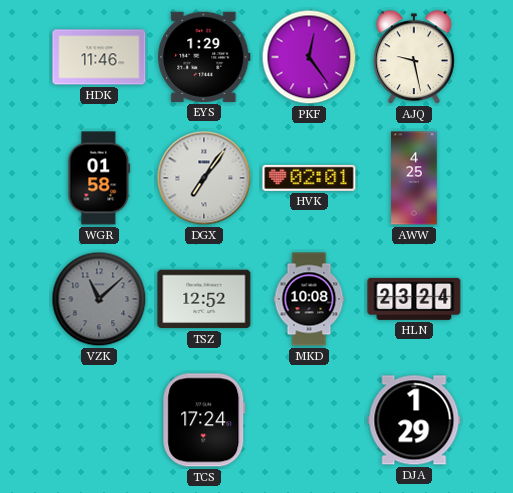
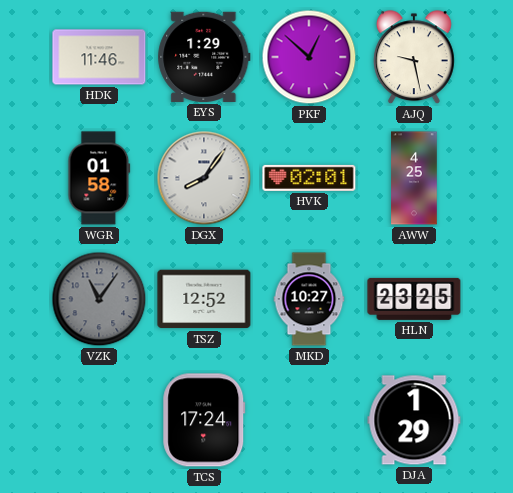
PKF: 12:24 -> 12:52
DGX: 7:06 -> 8:06
VZK: 11:08 -> 11:06
MKD: 10:08 -> 10:27
HLN: 23:24 -> 23:25
